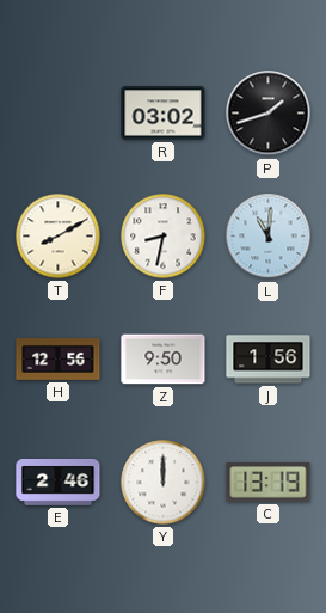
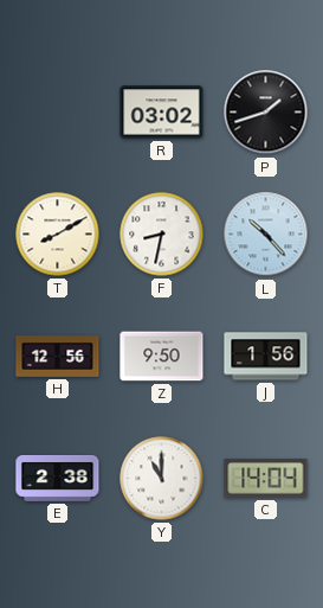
L: 11:01 -> 10:23
E: 2:46 -> 2:38
Y: 12:00 -> 11:00
C: 13:19 -> 14:04
